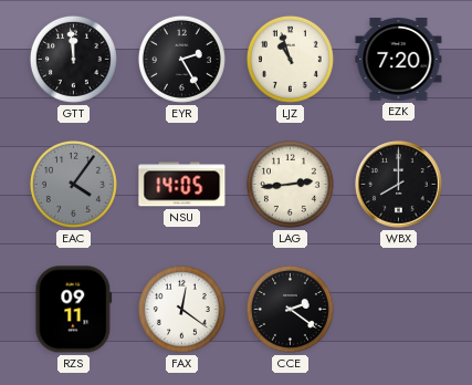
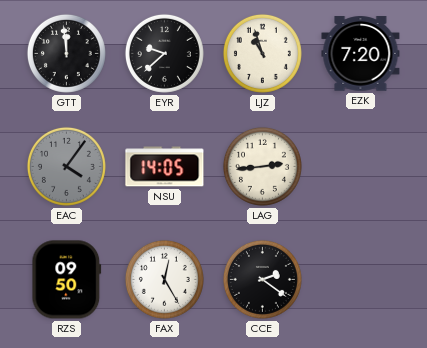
EYR: 2:25 -> 9:38
WBX: 8:00 -> none
RZS: 09:11 -> 09:50
FAX: 12:21 -> 12:25
